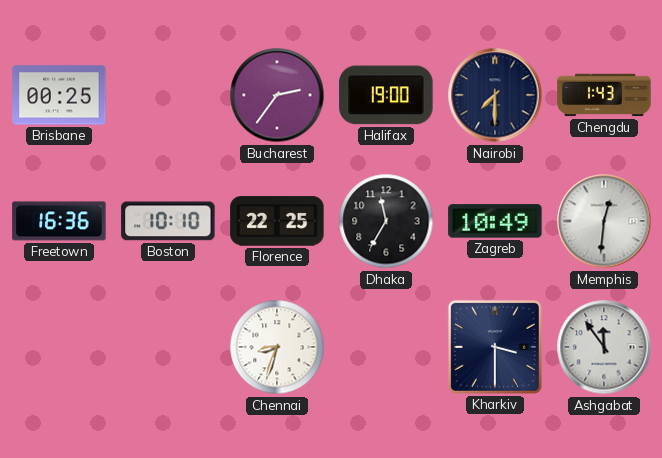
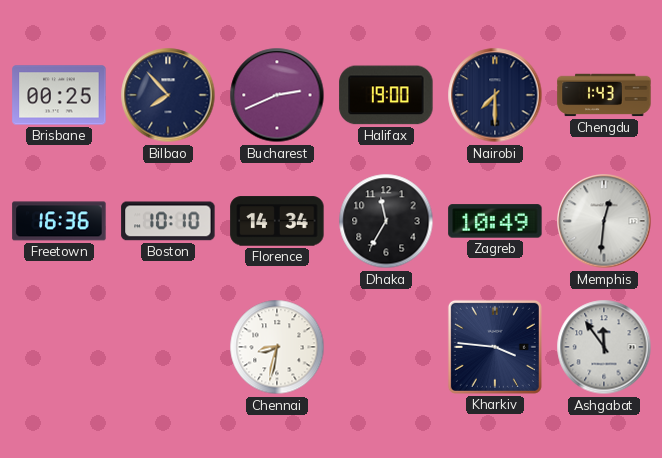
Bilbao: none -> 7:53
Bucharest: 2:36 -> 2:41
Florence: 22:25 -> 14:34
Chennai: 8:33 -> 8:32
Kharkiv: 3:30 -> 3:46
